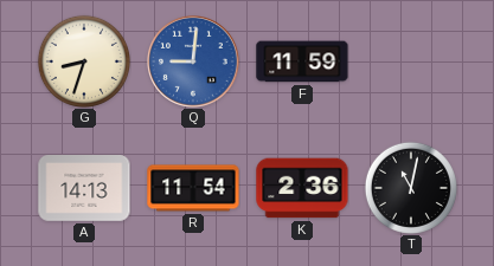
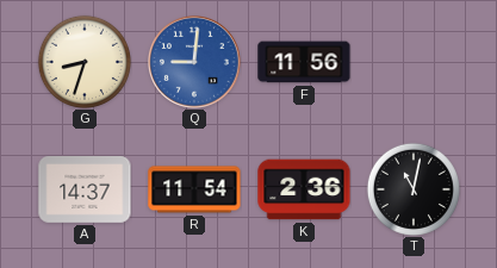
F: 11:59 -> 11:56
A: 14:13 -> 14:37
